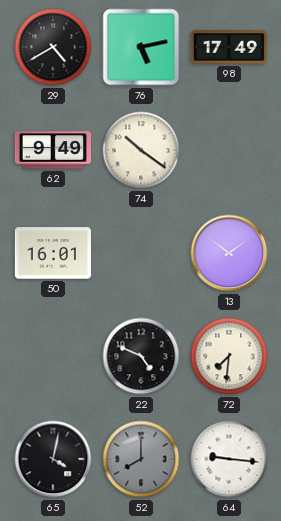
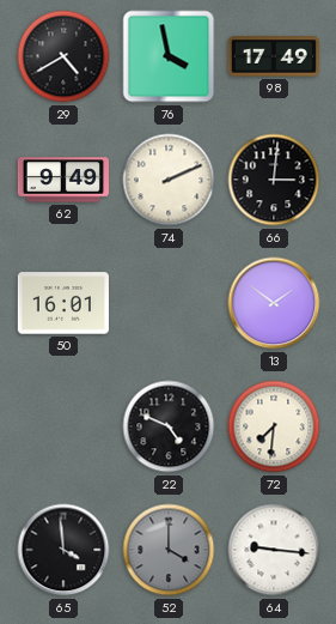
76: 5:13 -> 3:58
74: 10:21 -> 2:11
66: none -> 3:01
65: 4:02 -> 3:59
52: 8:00 -> 4:00
